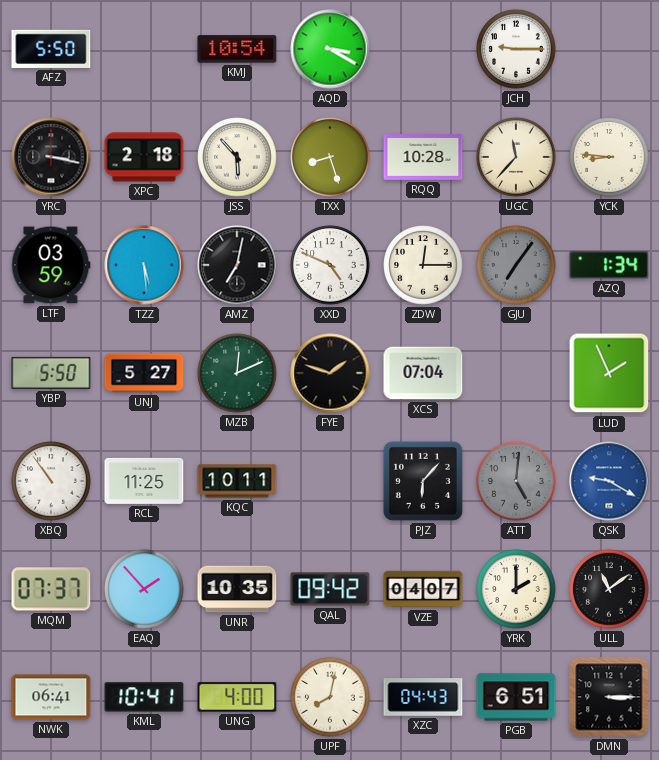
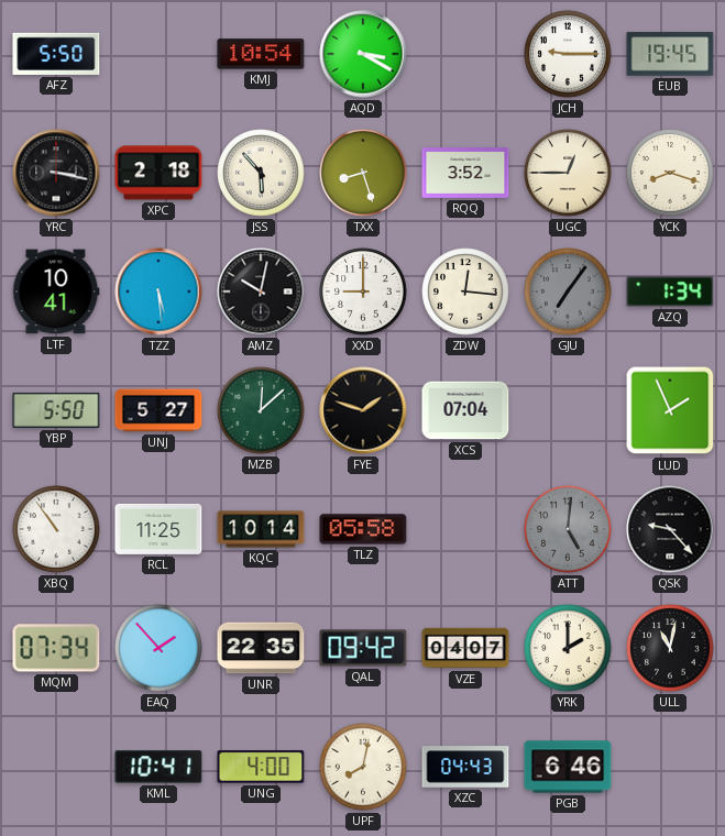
EUB: none -> 19:45
RQQ: 10:28 -> 3:52
UGC: 11:37 -> 12:45
YCK: 8:46 -> 8:18
LTF: 03:59 -> 10:41
AMZ: 7:02 -> 10:02
XXD: 4:49 -> 9:00
ZDW: 12:15 -> 12:16
MZB: 12:11 -> 12:08
KQC: 10:11 -> 10:14
TLZ: none -> 05:58
PJZ: 6:07 -> none
QSK: 9:20 -> 9:23
QSK dial: blue -> black
MQM: 07:37 -> 07:34
UNR: 10:35 -> 22:35
ULL: 11:09 -> 11:02
NWK: 06:41 -> none
PGB: 6:51 -> 6:46
DMN: 3:15 -> none
